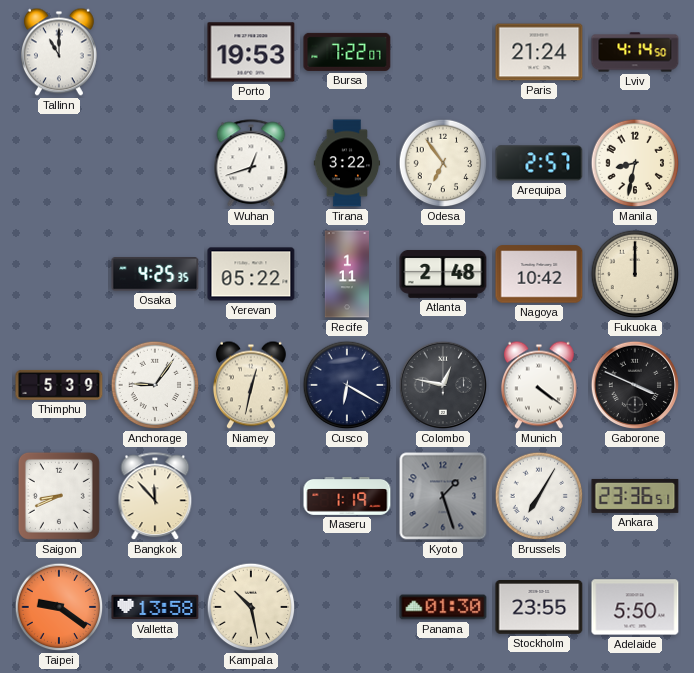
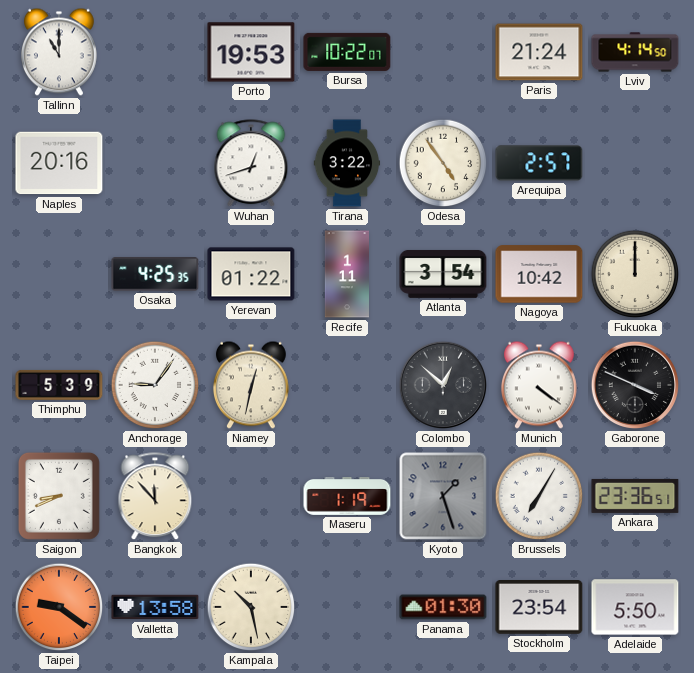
Bursa: 7:22 -> 10:22
Naples: none -> 20:16
Odesa: 6:54 -> 4:54
Manila: 8:32 -> none
Yerevan: 05:22 -> 01:22
Atlanta: 2:48 -> 3:54
Cusco: 6:20 -> none
Colombo: 12:47 -> 12:52
Stockholm: 23:55 -> 23:54
